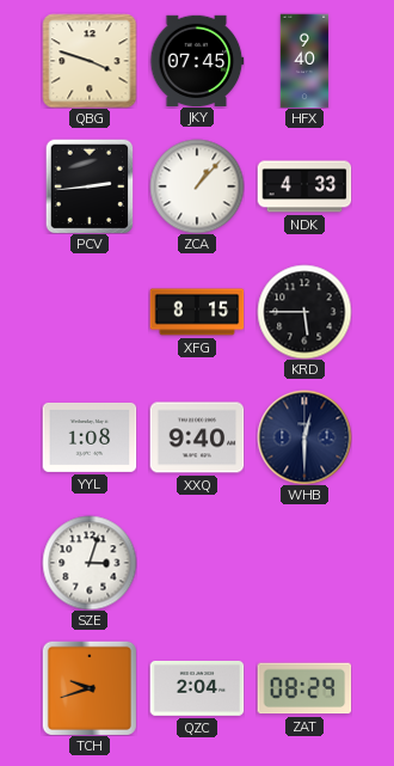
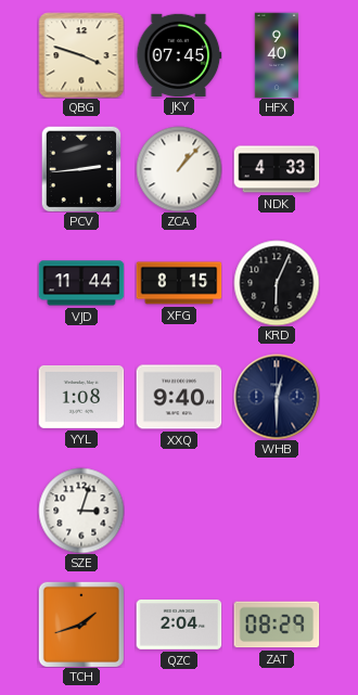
VJD: none -> 11:44
KRD: 5:45 -> 6:04
TCH: 9:42 -> 1:42
